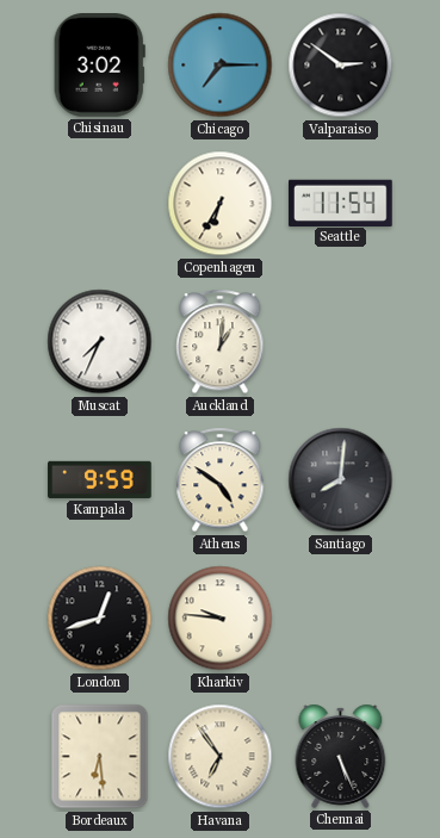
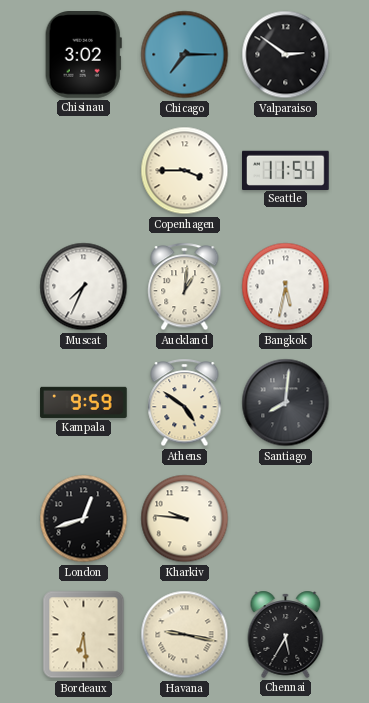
Copenhagen: 6:35 -> 3:45
Bangkok: none -> 5:32
Havana: 6:54 -> 9:17
Chennai: 5:26 -> 5:35
